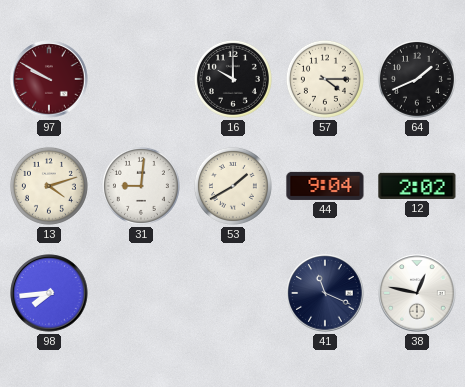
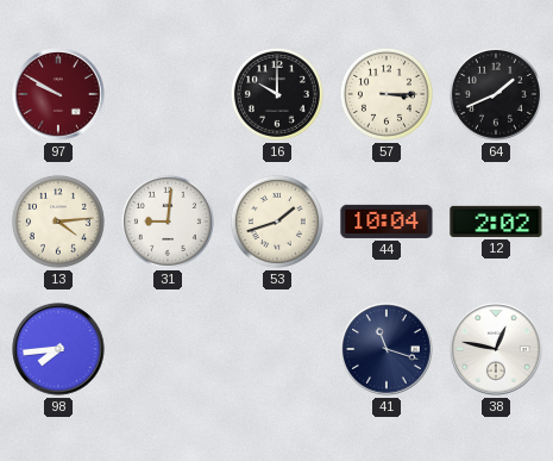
57: 4:15 -> 3:15
13: 4:12 -> 4:14
53: 1:40 -> 1:42
44: 9:04 -> 10:04
41: 11:19 -> 11:18
